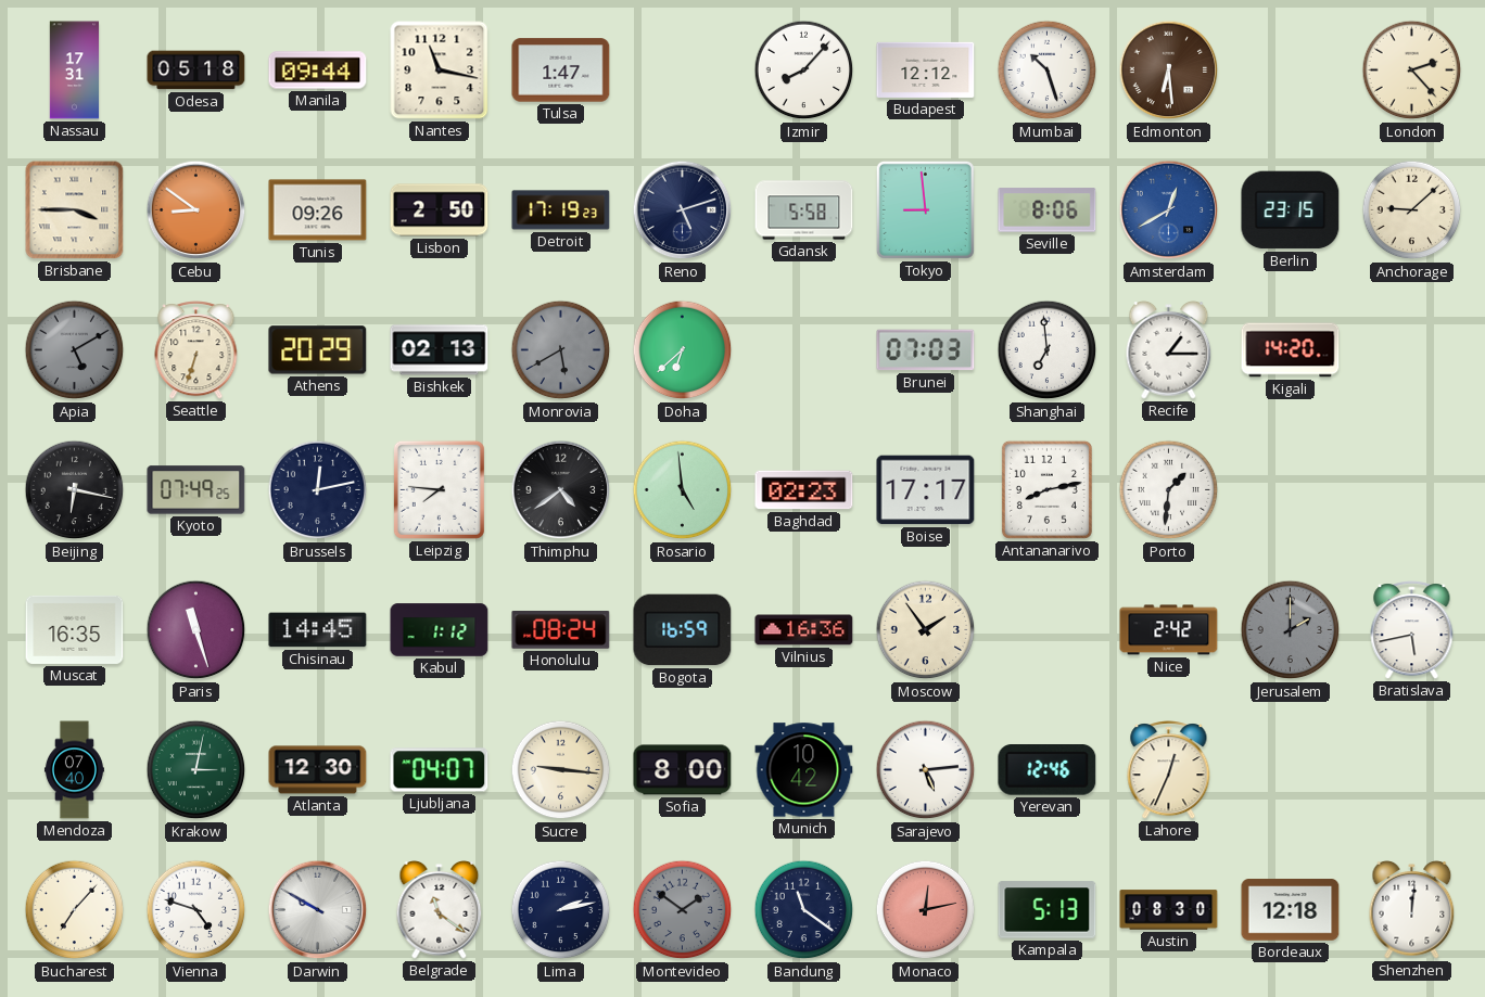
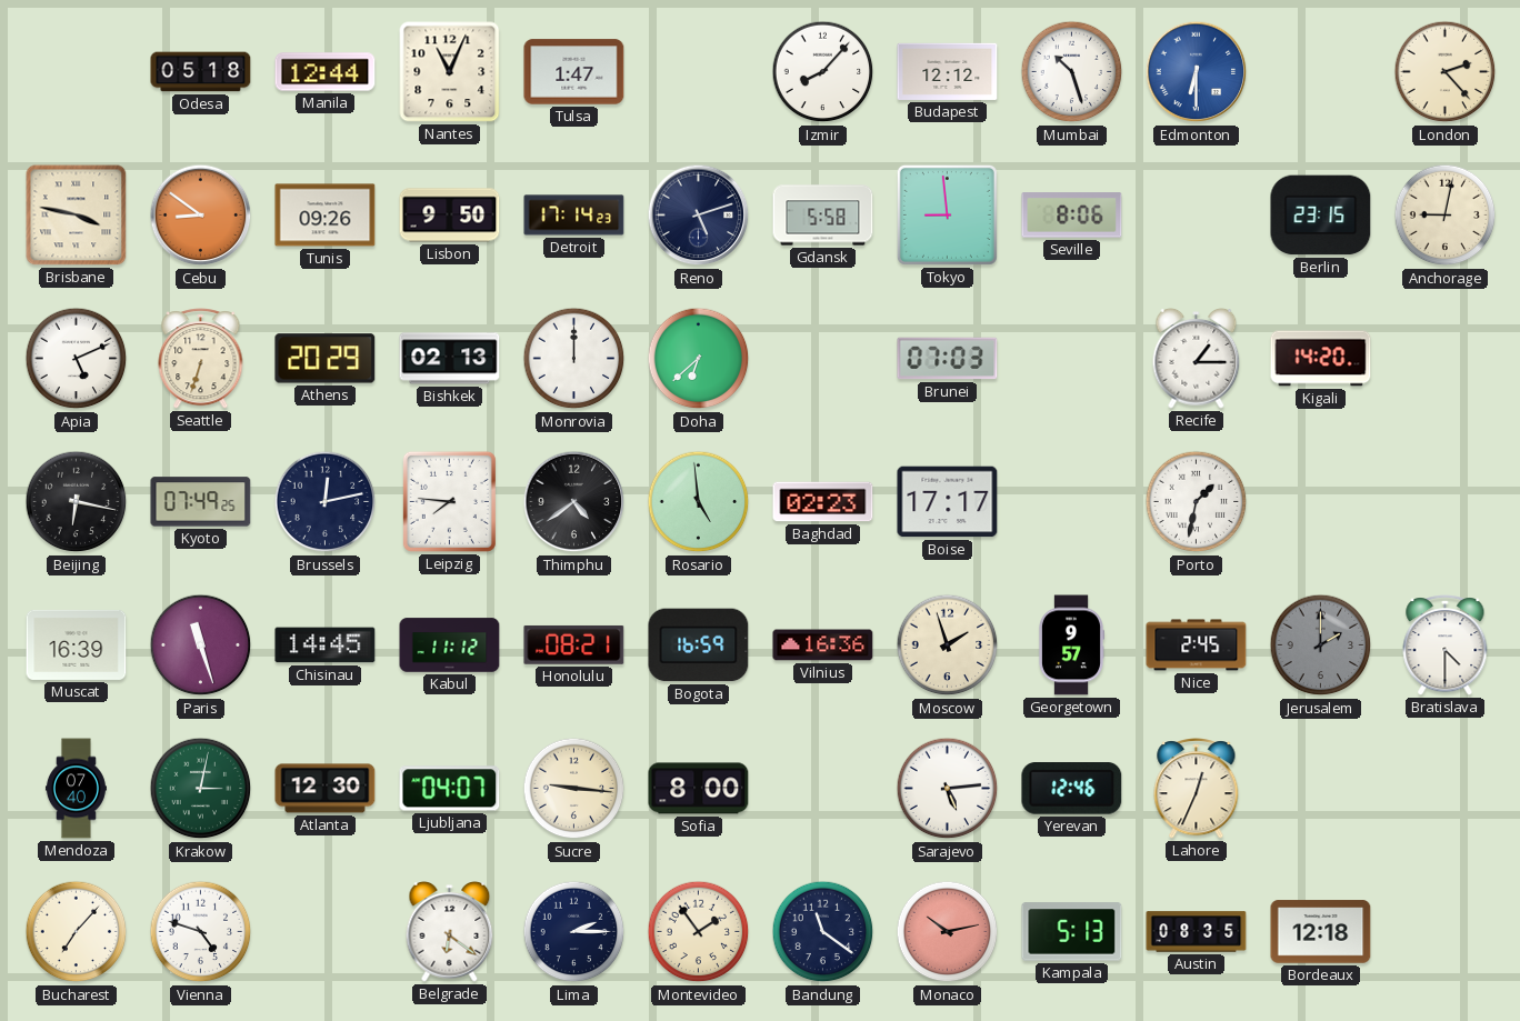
Nassau: 17:31 -> none
Manila: 09:44 -> 12:44
Nantes: 11:17 -> 11:04
Edmonton: 6:29 -> 6:30
Edmonton dial: brown -> blue
Brisbane: 3:45 -> 3:47
Lisbon: 2:50 -> 9:50
Detroit: 17:19 -> 17:14
Amsterdam: 12:40 -> none
Anchorage: 9:08 -> 9:02
Apia: 5:10 -> 5:11
Apia dial: grey -> white
Monrovia: 5:40 -> 12:00
Monrovia dial: grey -> white
Shanghai: 6:59 -> none
Antananarivo: 8:13 -> none
Porto: 1:31 -> 1:32
Muscat: 16:35 -> 16:39
Kabul: 1:12 -> 11:12
Honolulu: 08:24 -> 08:21
Moscow: 1:54 -> 1:57
Georgetown: none -> 9:57
Nice: 2:42 -> 2:45
Bratislava: 5:43 -> 4:30
Munich: 10:42 -> none
Darwin: 9:50 -> none
Belgrade: 11:21 -> 6:21
Lima: 2:13 -> 2:15
Montevideo: 1:51 -> 1:54
Montevideo dial: grey -> cream
Monaco: 12:13 -> 10:13
Austin: 08:30 -> 08:35
Shenzhen: 12:01 -> none
